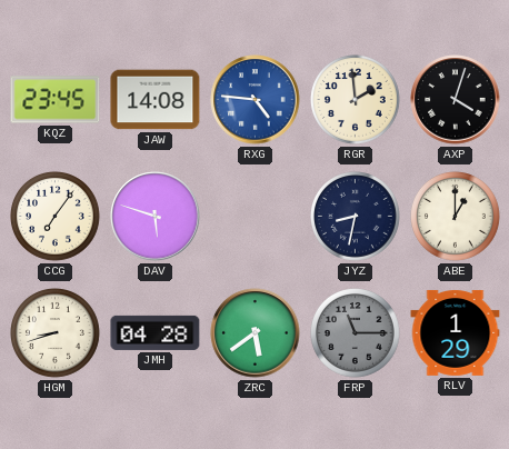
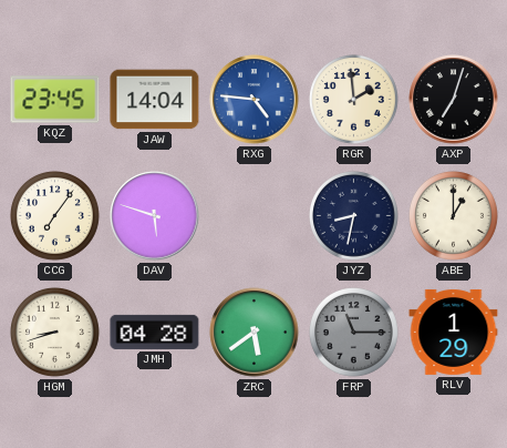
JAW: 14:08 -> 14:04
AXP: 4:03 -> 7:03
